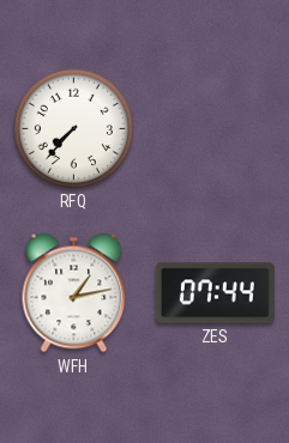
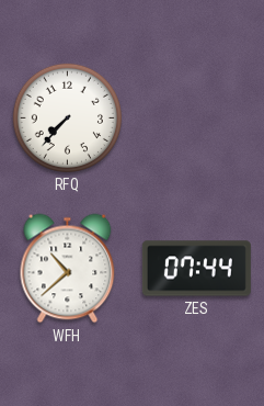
WFH: 1:13 -> 10:38
